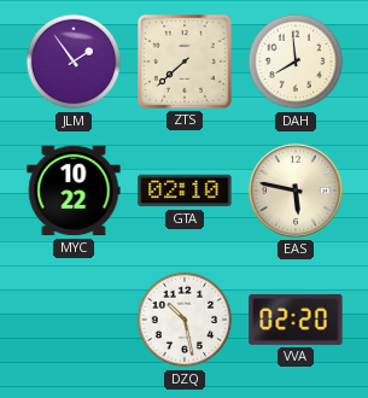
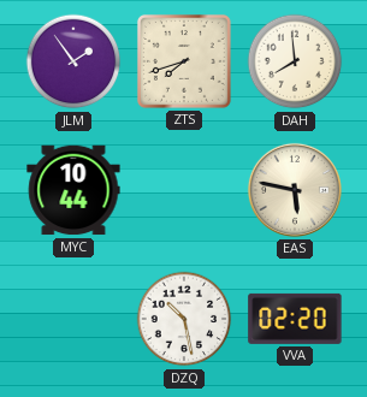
ZTS: 7:38 -> 7:42
MYC: 10:22 -> 10:44
GTA: 02:10 -> none
